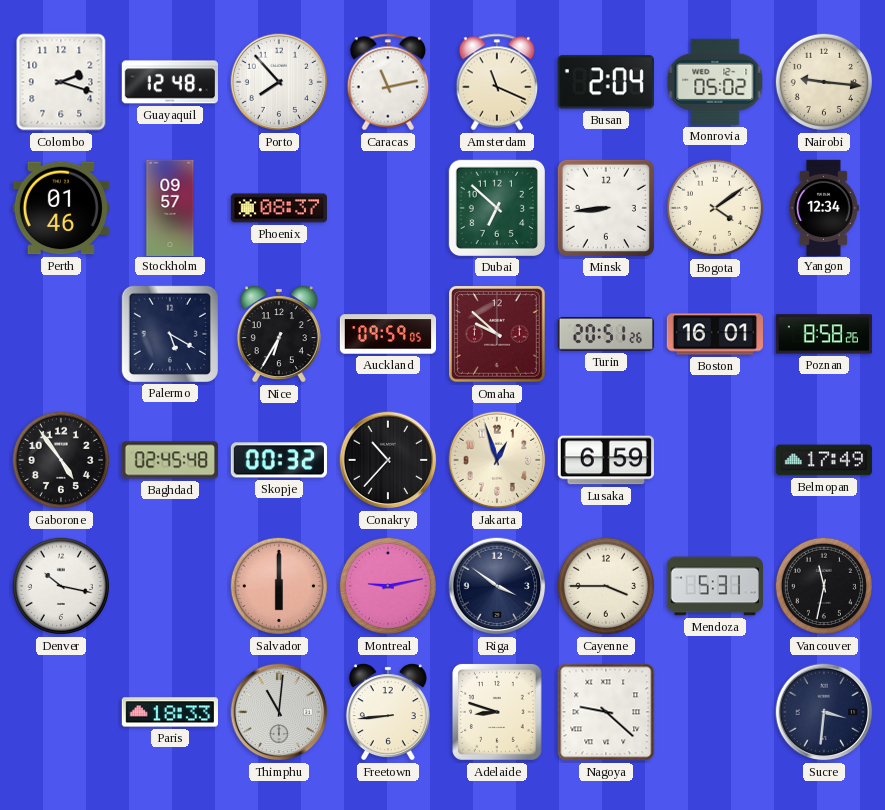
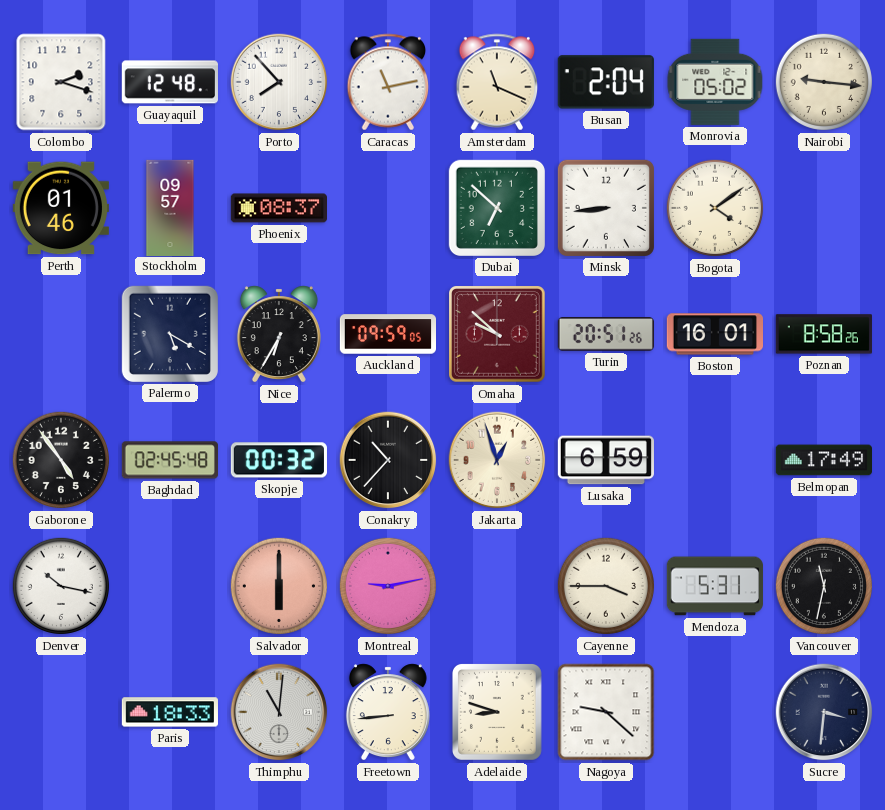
Yangon: 12:34 -> none
Riga: 3:51 -> none
